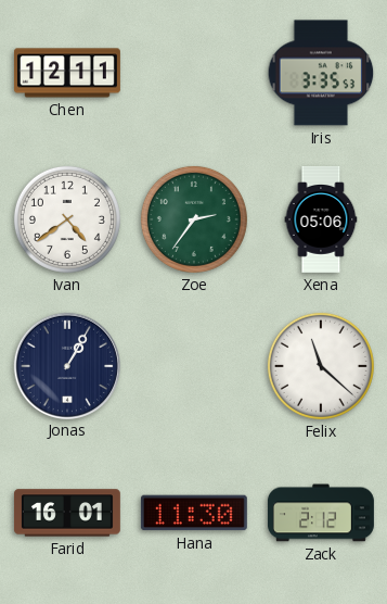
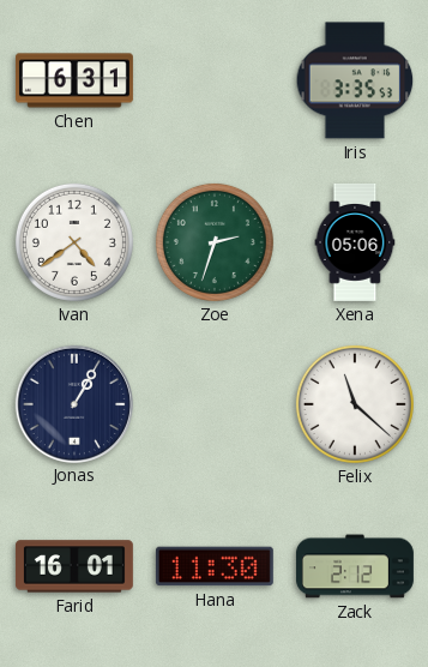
Chen: 12:11 -> 6:31
Zoe: 2:36 -> 2:33
